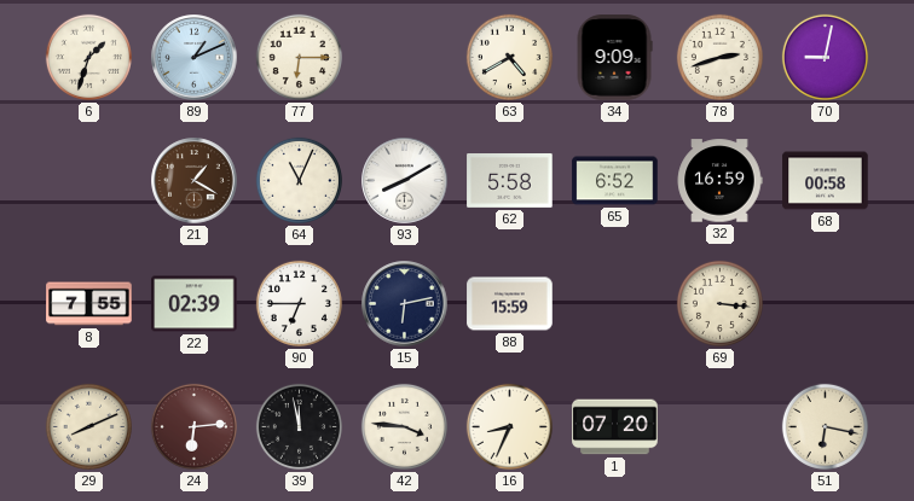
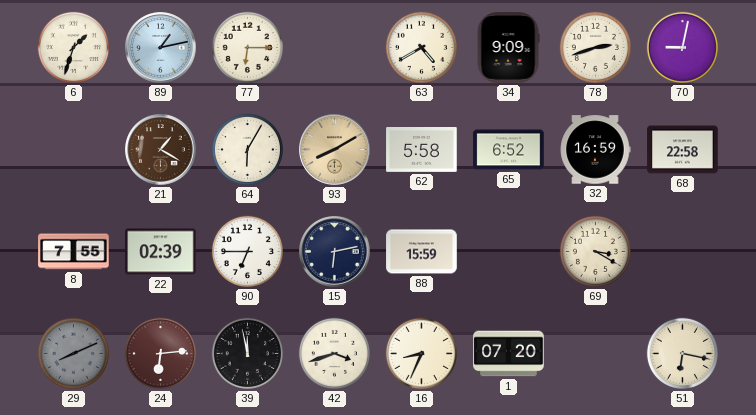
89: 1:11 -> 1:13
64: 11:04 -> 6:05
93 dial: white -> champagne
68: 00:58 -> 22:58
69: 3:16 -> 3:20
29 dial: cream -> grey
42: 3:46 -> 3:42
